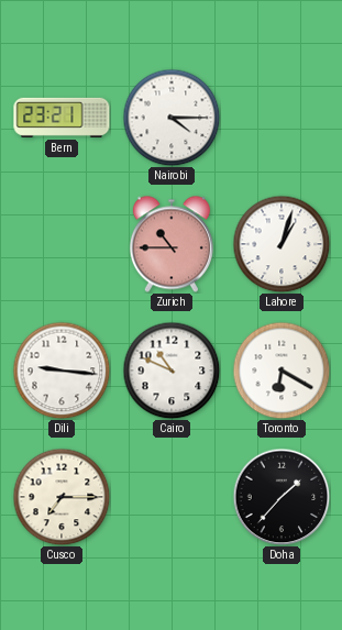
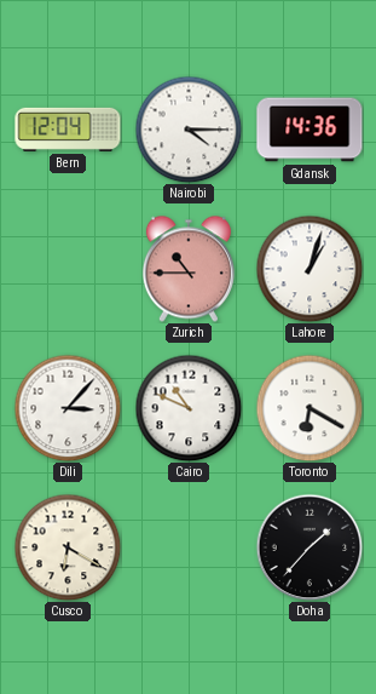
Bern: 23:21 -> 12:04
Gdansk: none -> 14:36
Dili: 9:16 -> 3:07
Cusco: 7:15 -> 6:20
